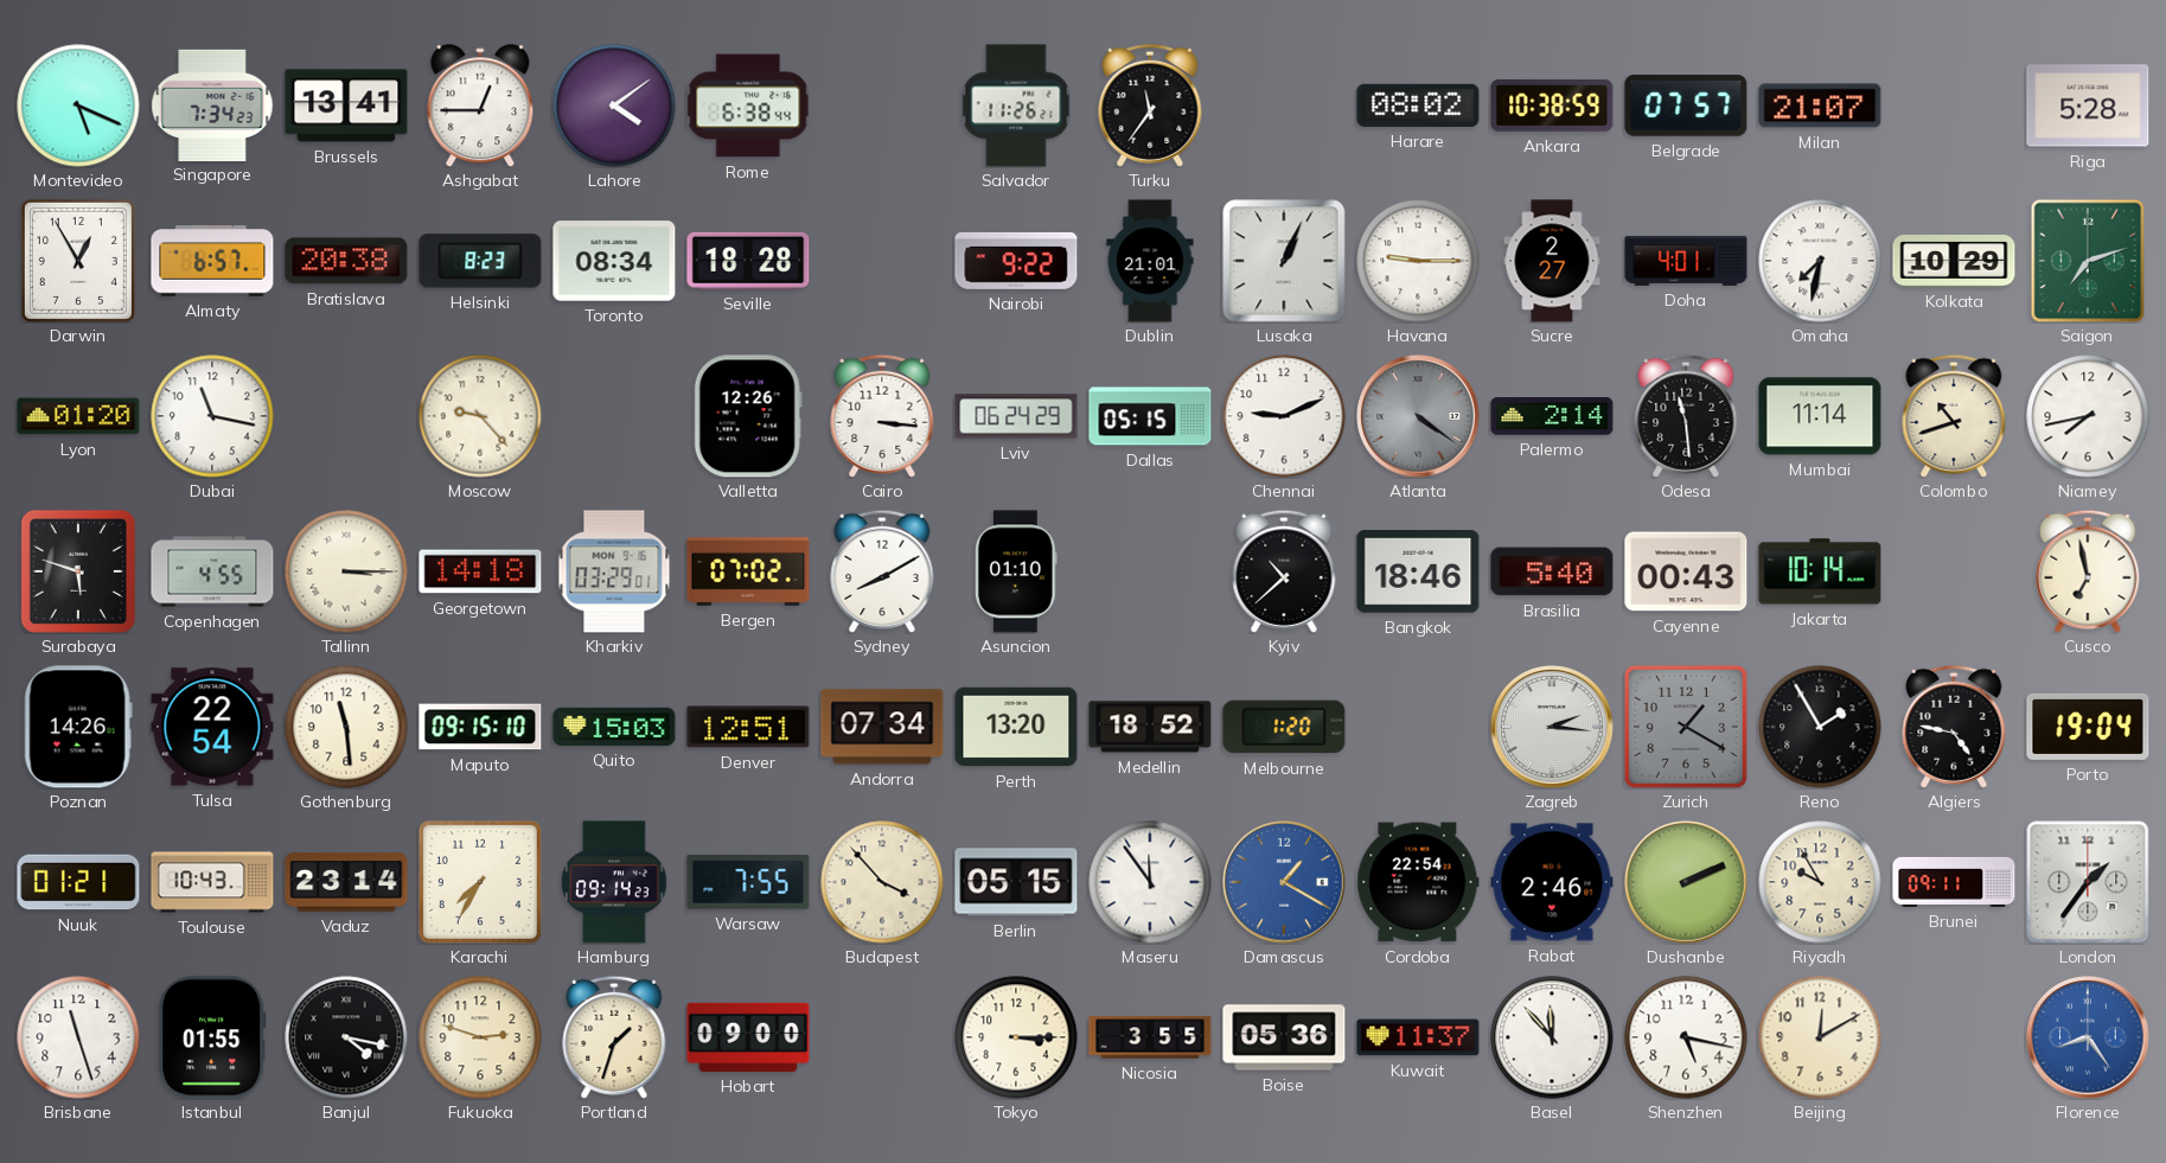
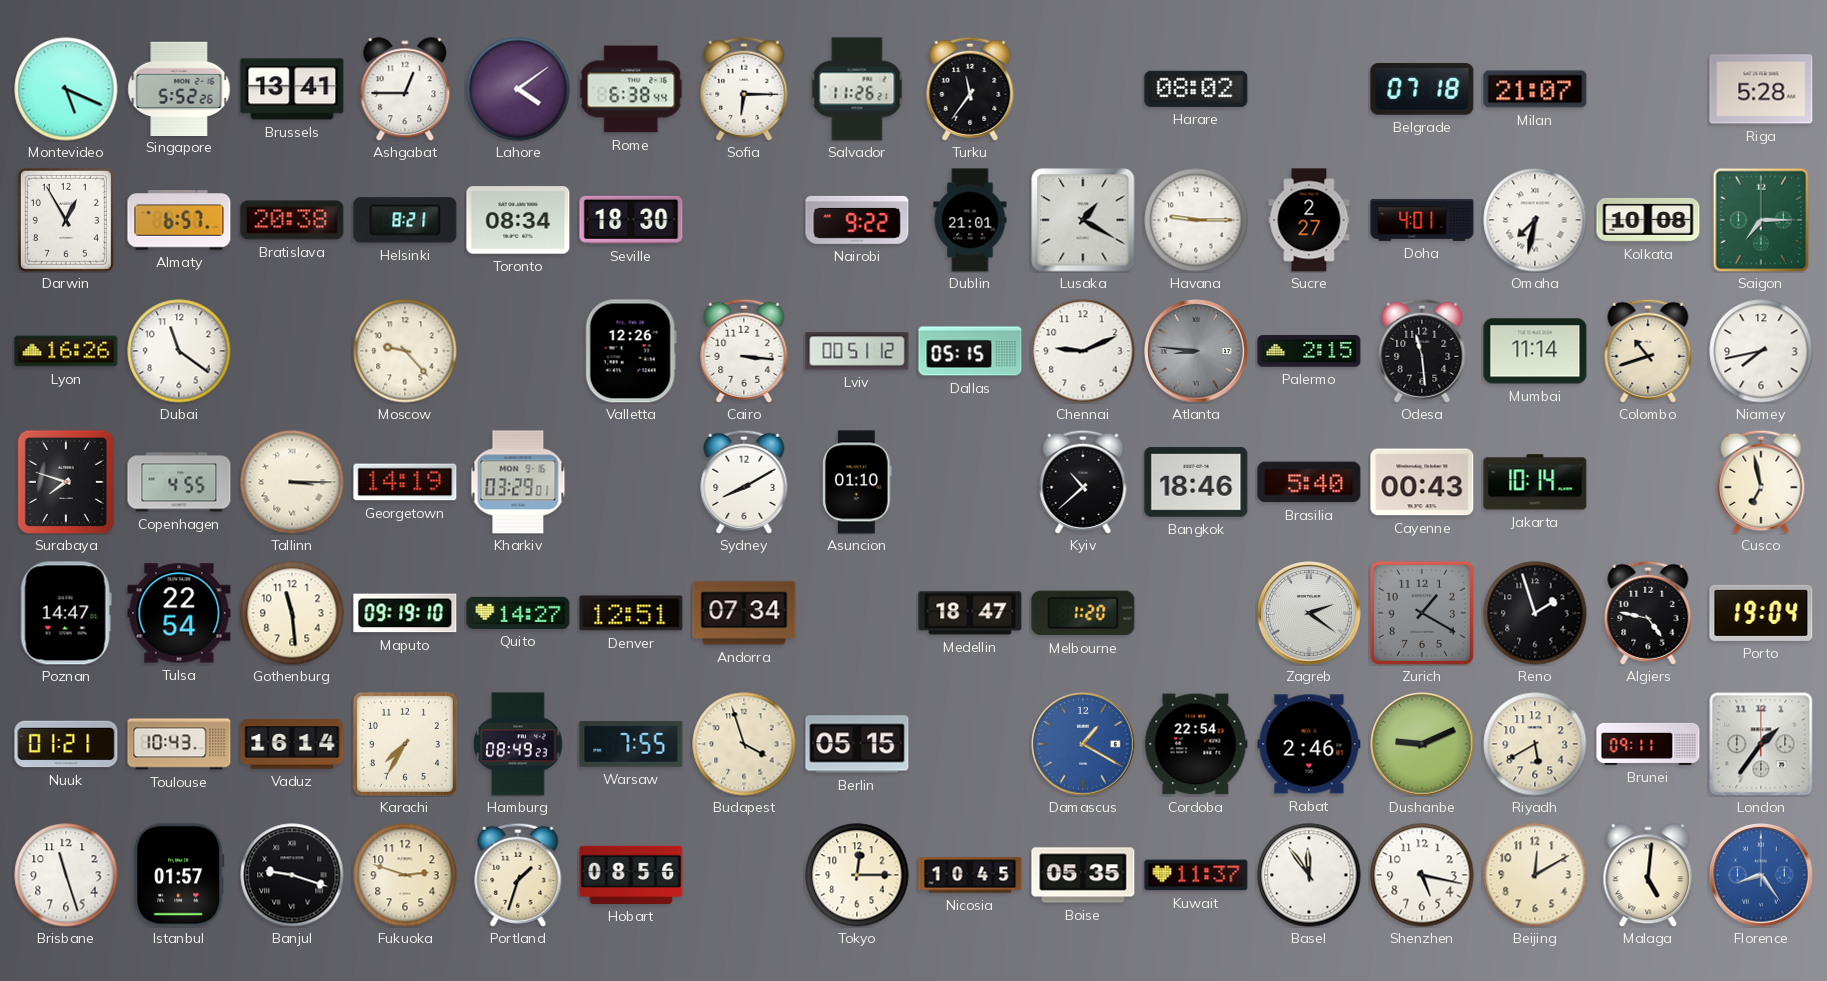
Singapore: 7:34 -> 5:52
Sofia: none -> 6:15
Ankara: 10:38 -> none
Belgrade: 07:57 -> 07:18
Helsinki: 8:23 -> 8:21
Seville: 18:28 -> 18:30
Lusaka: 1:04 -> 1:20
Kolkata: 10:29 -> 10:08
Saigon: 7:12 -> 7:15
Lyon: 01:20 -> 16:26
Dubai: 11:17 -> 11:21
Lviv: 06:24 -> 00:51
Atlanta: 4:21 -> 8:46
Palermo: 2:14 -> 2:15
Surabaya: 5:48 -> 7:48
Georgetown: 14:18 -> 14:19
Bergen: 07:02 -> none
Poznan: 14:26 -> 14:47
Maputo: 09:15 -> 09:19
Quito: 15:03 -> 14:27
Perth: 13:20 -> none
Medellin: 18:52 -> 18:47
Zagreb: 2:16 -> 2:21
Reno: 1:55 -> 1:57
Vaduz: 23:14 -> 16:14
Hamburg: 09:14 -> 08:49
Budapest: 3:53 -> 3:57
Maseru: 11:54 -> none
Dushanbe: 2:11 -> 9:11
Riyadh: 9:55 -> 5:40
Istanbul: 01:55 -> 01:57
Banjul: 4:17 -> 9:18
Hobart: 09:00 -> 08:56
Tokyo: 3:15 -> 12:15
Nicosia: 3:55 -> 10:45
Boise: 05:36 -> 05:35
Basel: 11:53 -> 11:54
Malaga: none -> 5:01
